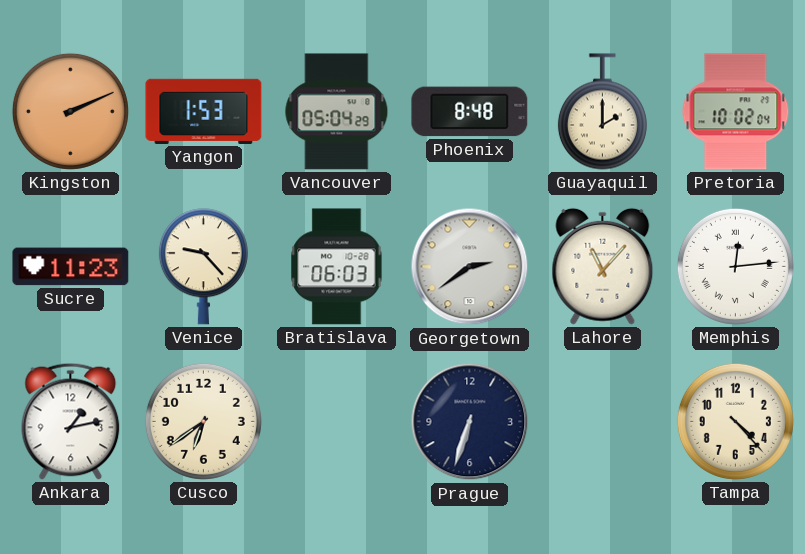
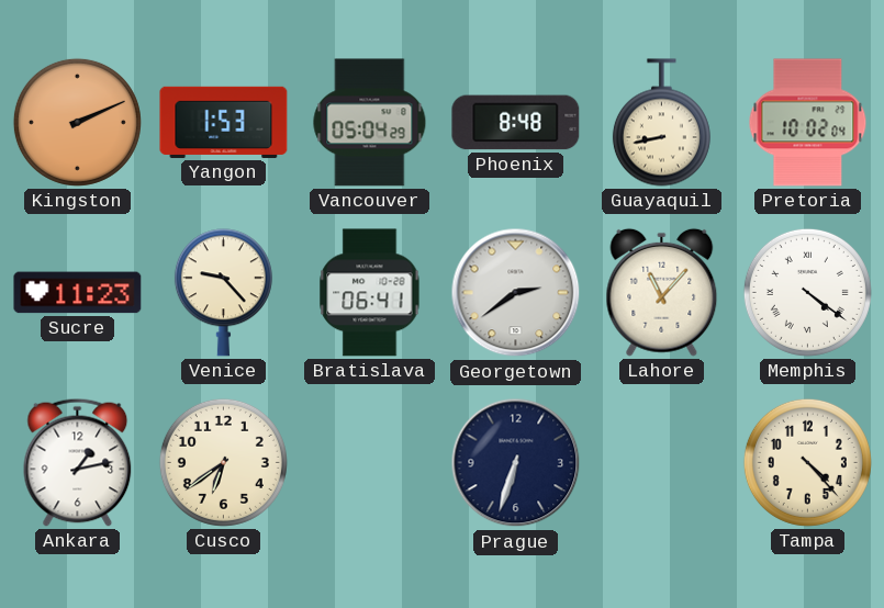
Guayaquil: 2:00 -> 8:43
Bratislava: 06:03 -> 06:41
Memphis: 12:14 -> 4:21
